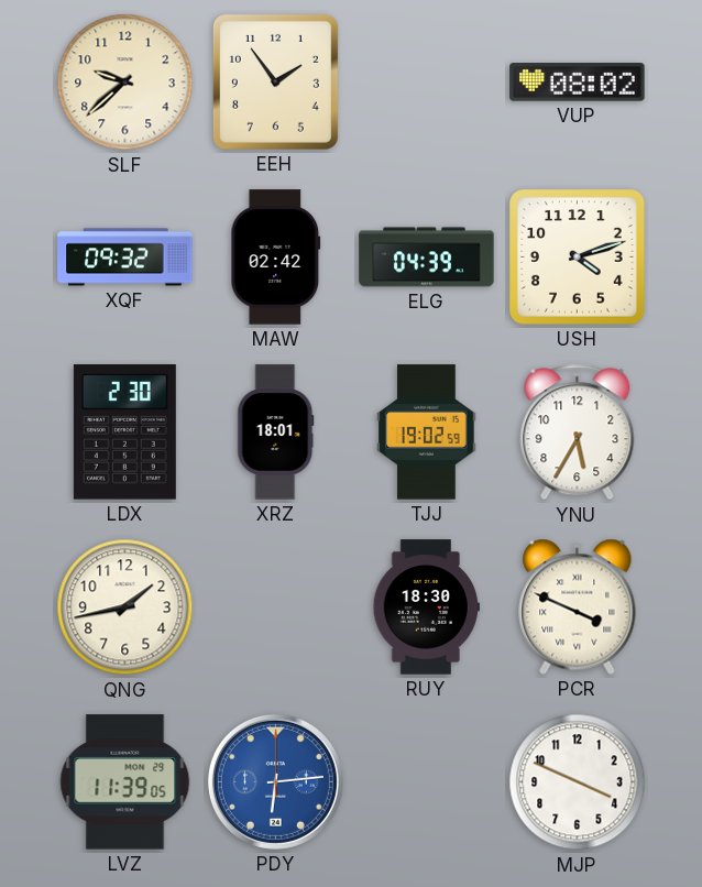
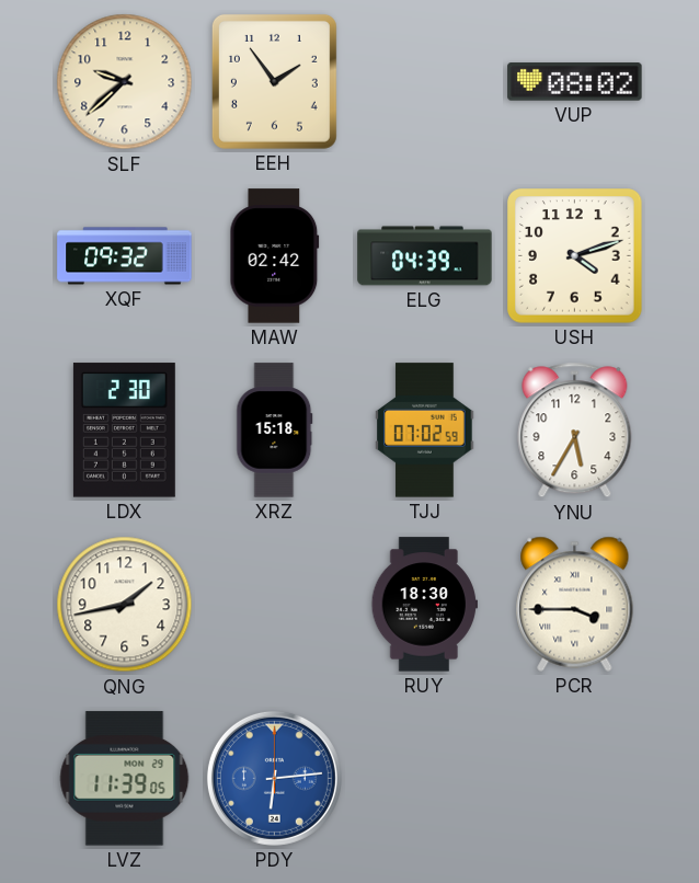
XRZ: 18:01 -> 15:18
TJJ: 19:02 -> 07:02
PCR: 3:49 -> 3:45
MJP: 3:49 -> none
